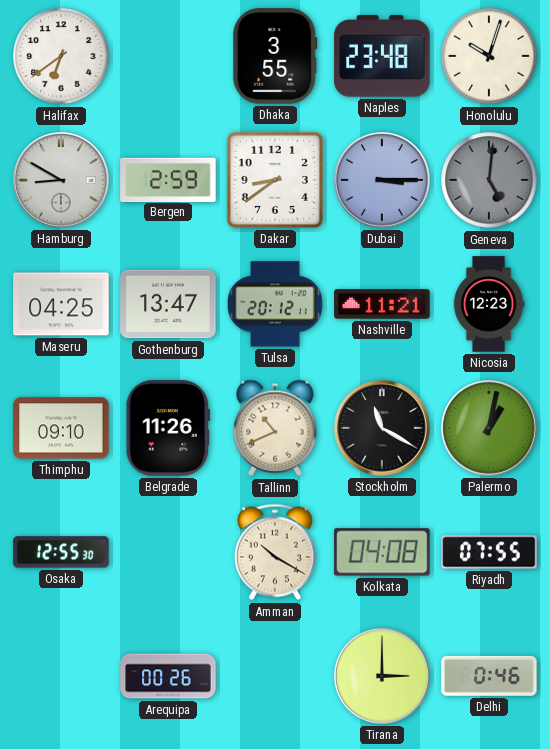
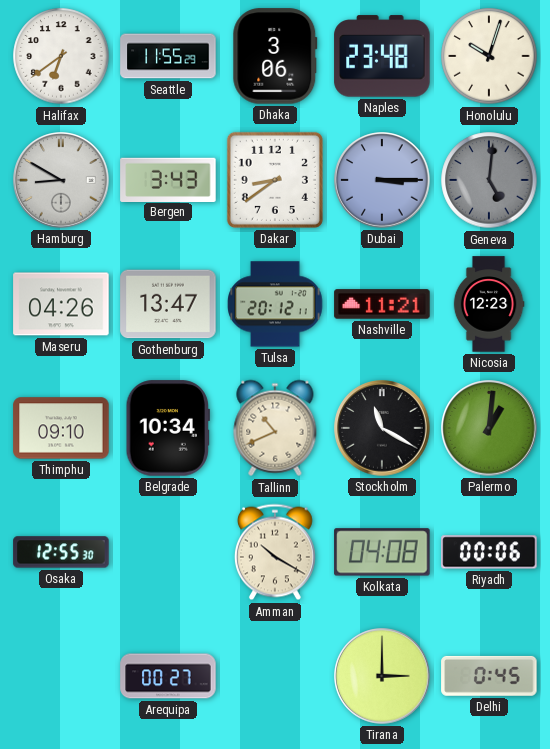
Seattle: none -> 11:55
Dhaka: 3:55 -> 3:06
Bergen: 2:59 -> 3:43
Maseru: 04:25 -> 04:26
Belgrade: 11:26 -> 10:34
Palermo: 1:02 -> 1:01
Riyadh: 07:55 -> 00:06
Arequipa: 00:26 -> 00:27
Delhi: 0:46 -> 0:45
